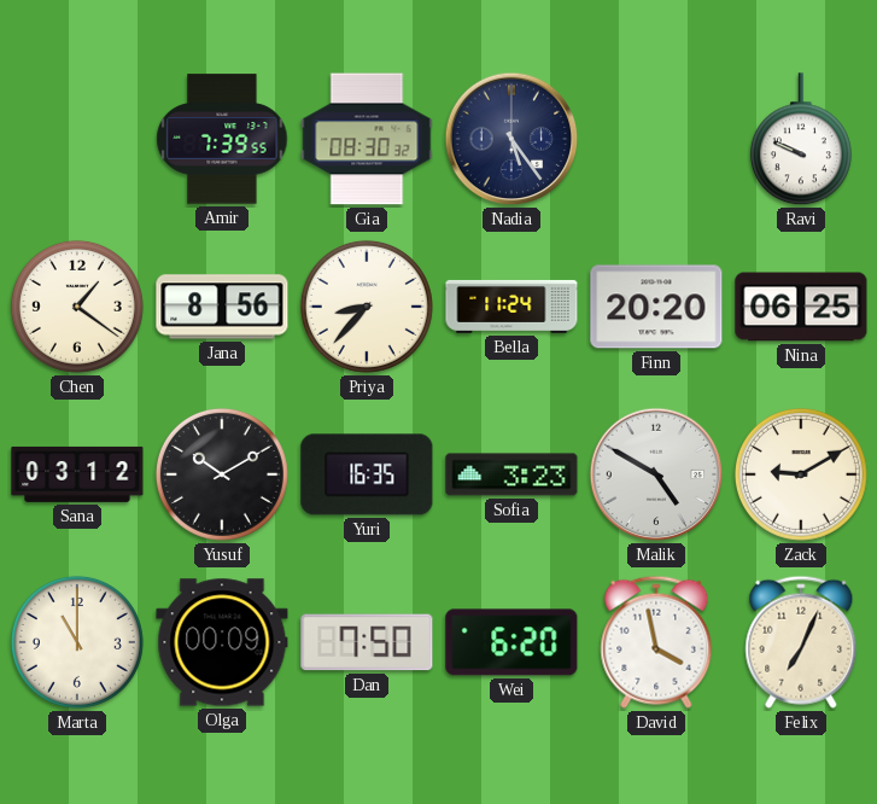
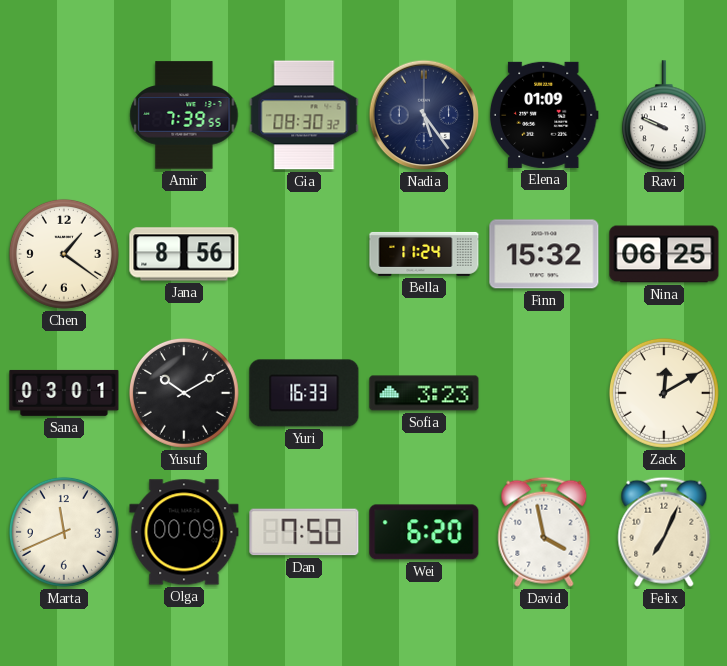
Elena: none -> 01:09
Priya: 8:37 -> none
Finn: 20:20 -> 15:32
Sana: 03:12 -> 03:01
Yuri: 16:35 -> 16:33
Malik: 4:50 -> none
Zack: 9:10 -> 12:10
Marta: 11:00 -> 11:41
